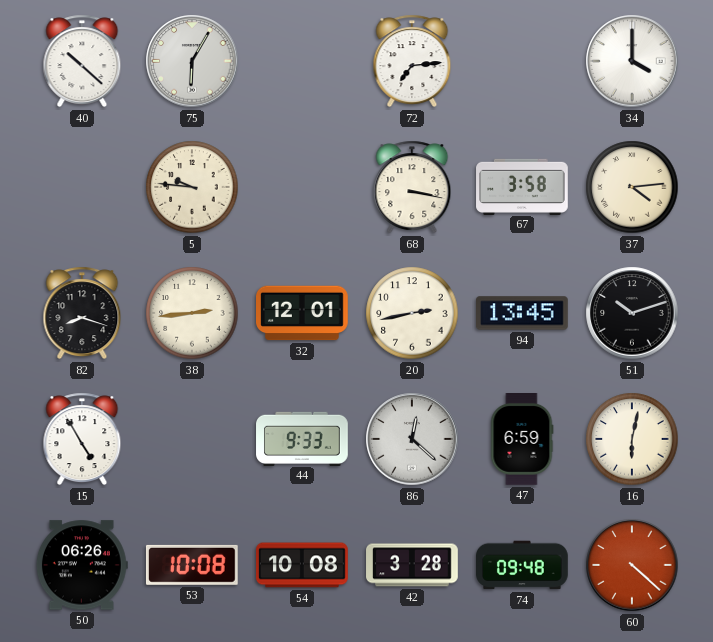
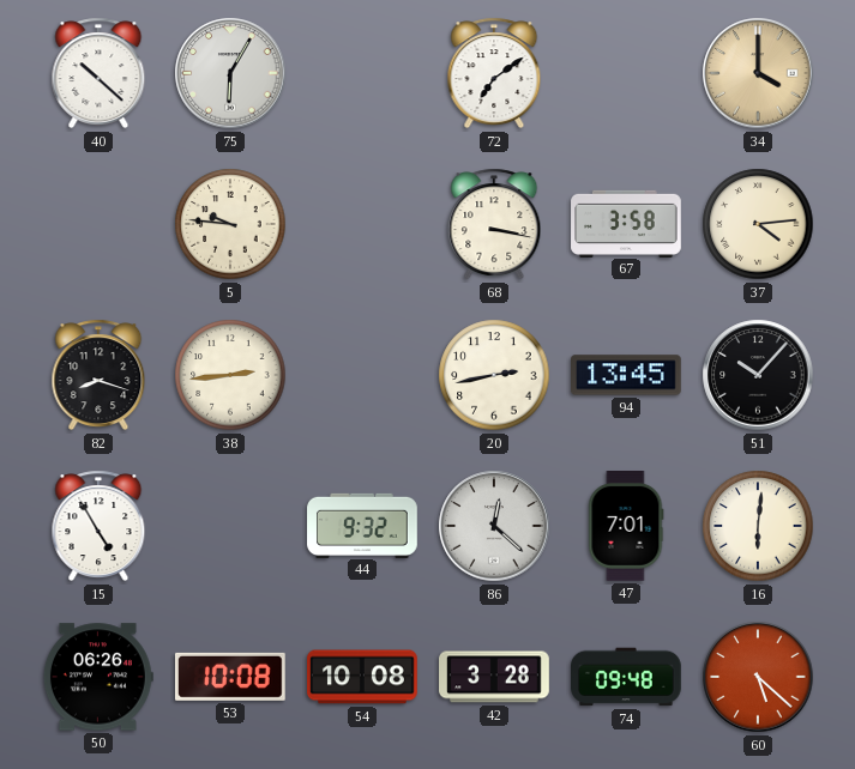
72: 7:14 -> 7:09
34 dial: white -> champagne
32: 12:01 -> none
51: 10:12 -> 10:07
44: 9:33 -> 9:32
47: 6:59 -> 7:01
16: 6:02 -> 6:01
60: 4:22 -> 5:22
